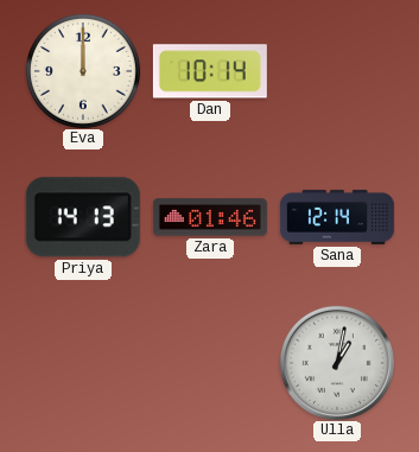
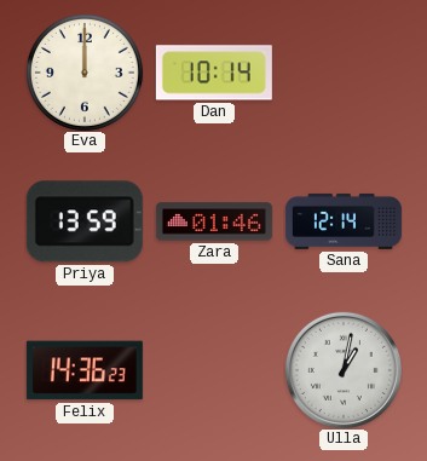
Priya: 14:13 -> 13:59
Felix: none -> 14:36
